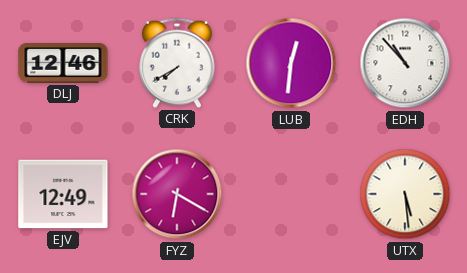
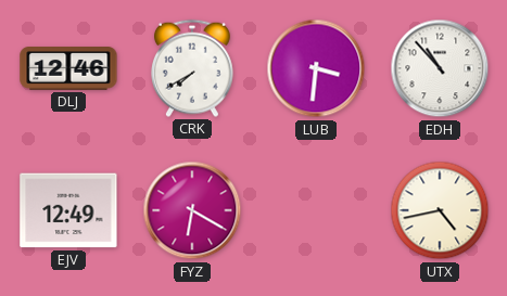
LUB: 12:31 -> 3:31
UTX: 5:29 -> 4:43
